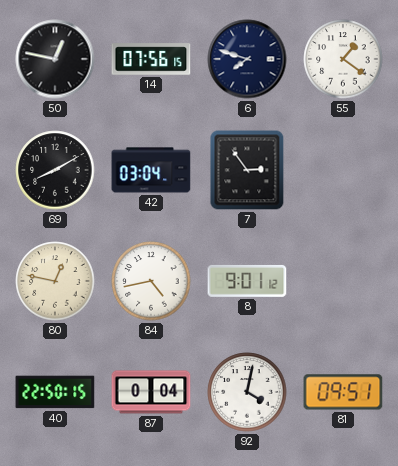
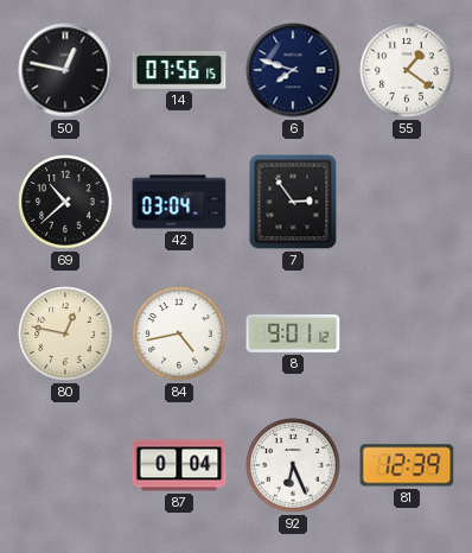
69: 8:10 -> 10:38
40: 22:50 -> none
92: 4:02 -> 6:26
81: 09:51 -> 12:39
